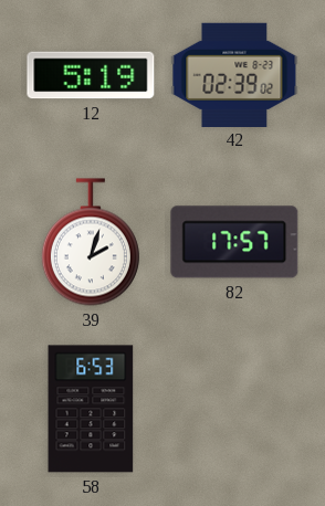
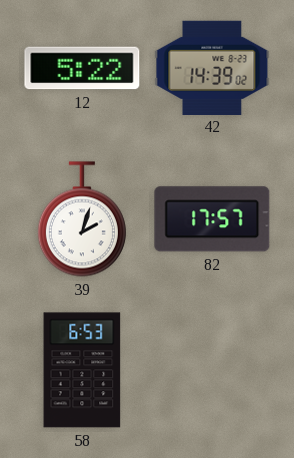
12: 5:19 -> 5:22
42: 02:39 -> 14:39
